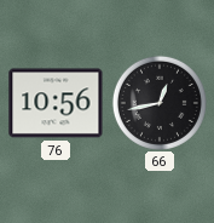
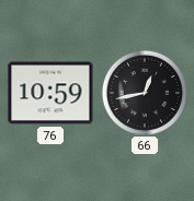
76: 10:56 -> 10:59
